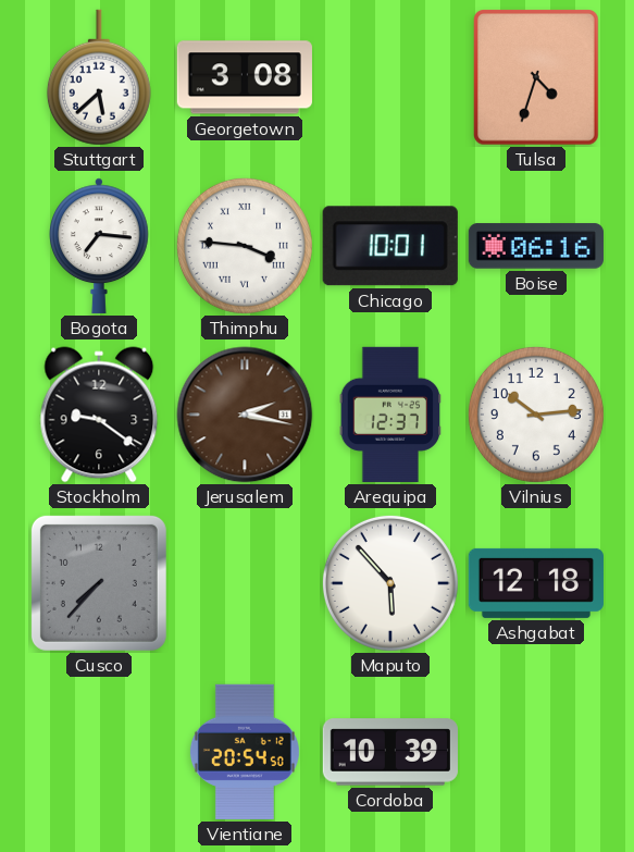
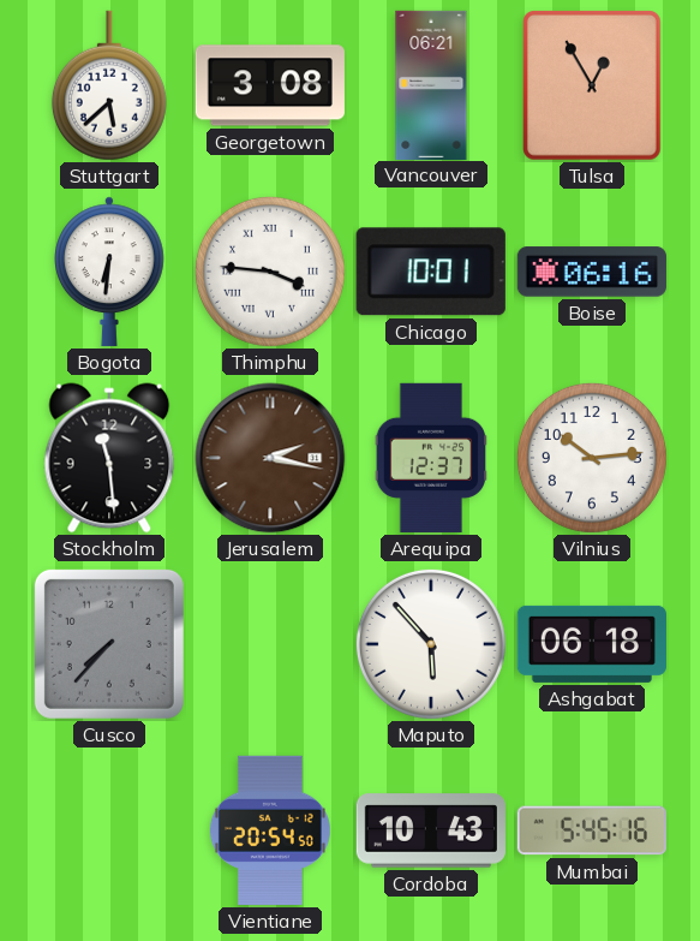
Vancouver: none -> 06:21
Tulsa: 4:33 -> 12:55
Bogota: 7:16 -> 6:31
Stockholm: 9:21 -> 11:29
Ashgabat: 12:18 -> 06:18
Cordoba: 10:39 -> 10:43
Mumbai: none -> 5:45
